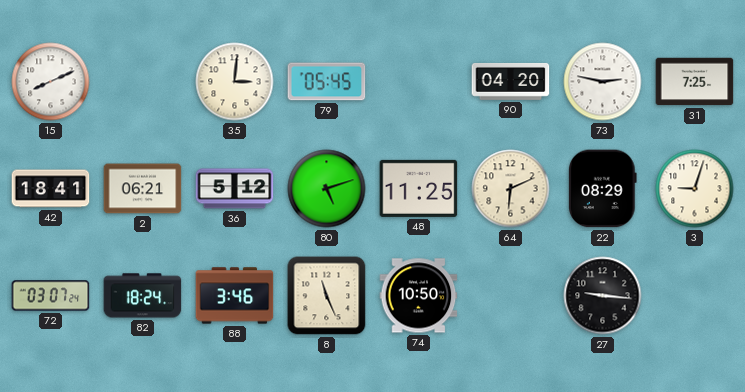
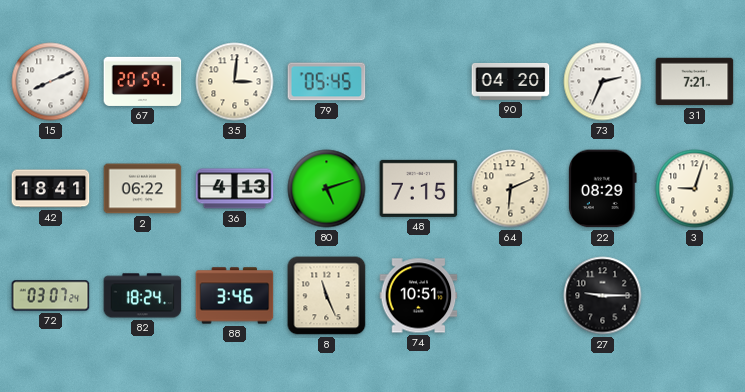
67: none -> 20:59
73: 2:47 -> 2:34
31: 7:25 -> 7:21
2: 06:21 -> 06:22
36: 5:12 -> 4:13
48: 11:25 -> 7:15
74: 10:50 -> 10:51
27: 9:16 -> 9:15
